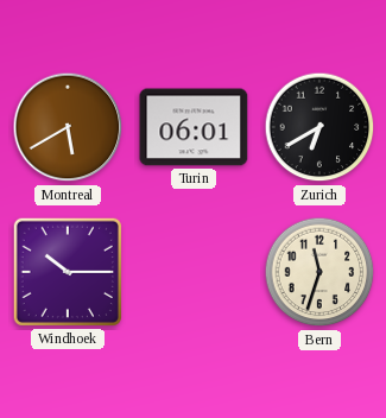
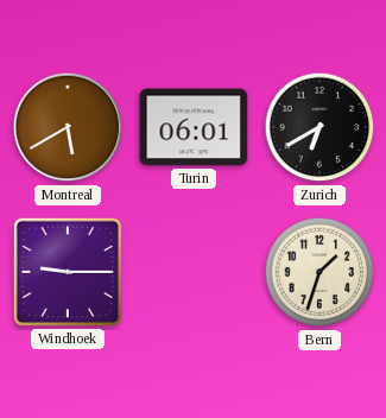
Windhoek: 10:15 -> 9:15
Bern: 11:33 -> 1:33
